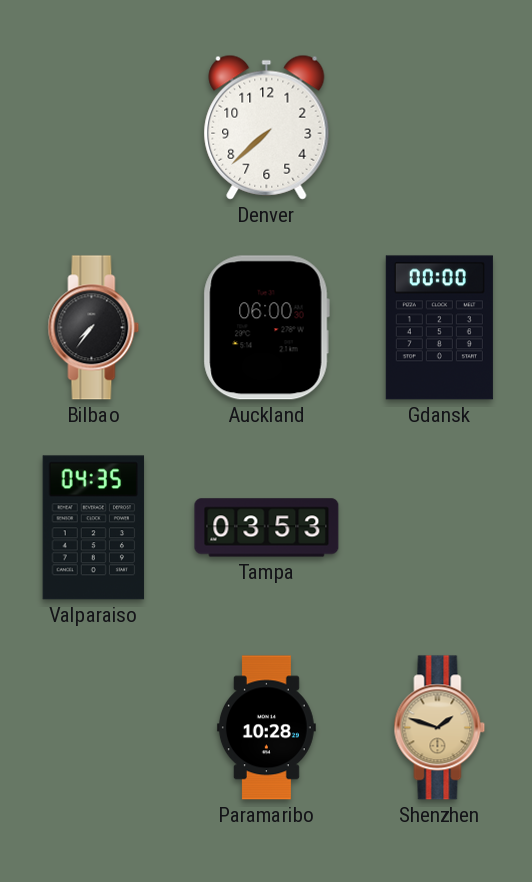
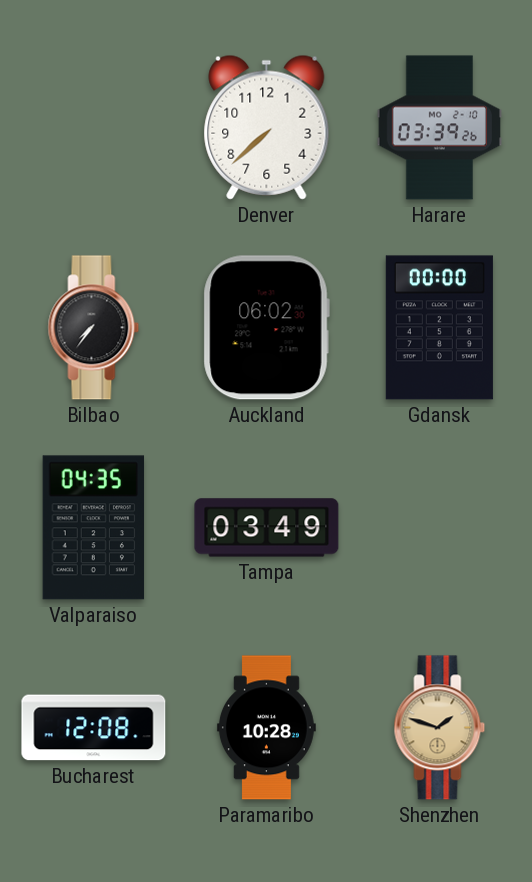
Harare: none -> 03:39
Auckland: 06:00 -> 06:02
Tampa: 03:53 -> 03:49
Bucharest: none -> 12:08
